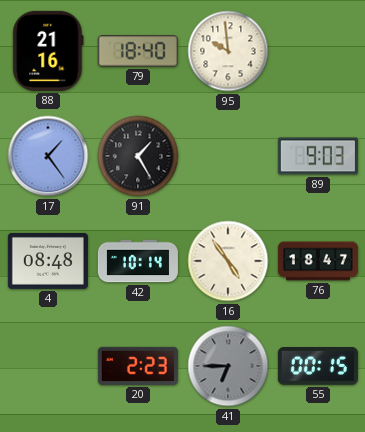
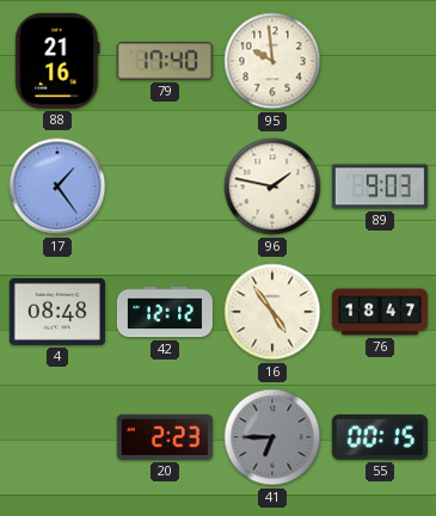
79: 18:40 -> 17:40
91: 1:25 -> none
96: none -> 1:47
42: 10:14 -> 12:12
